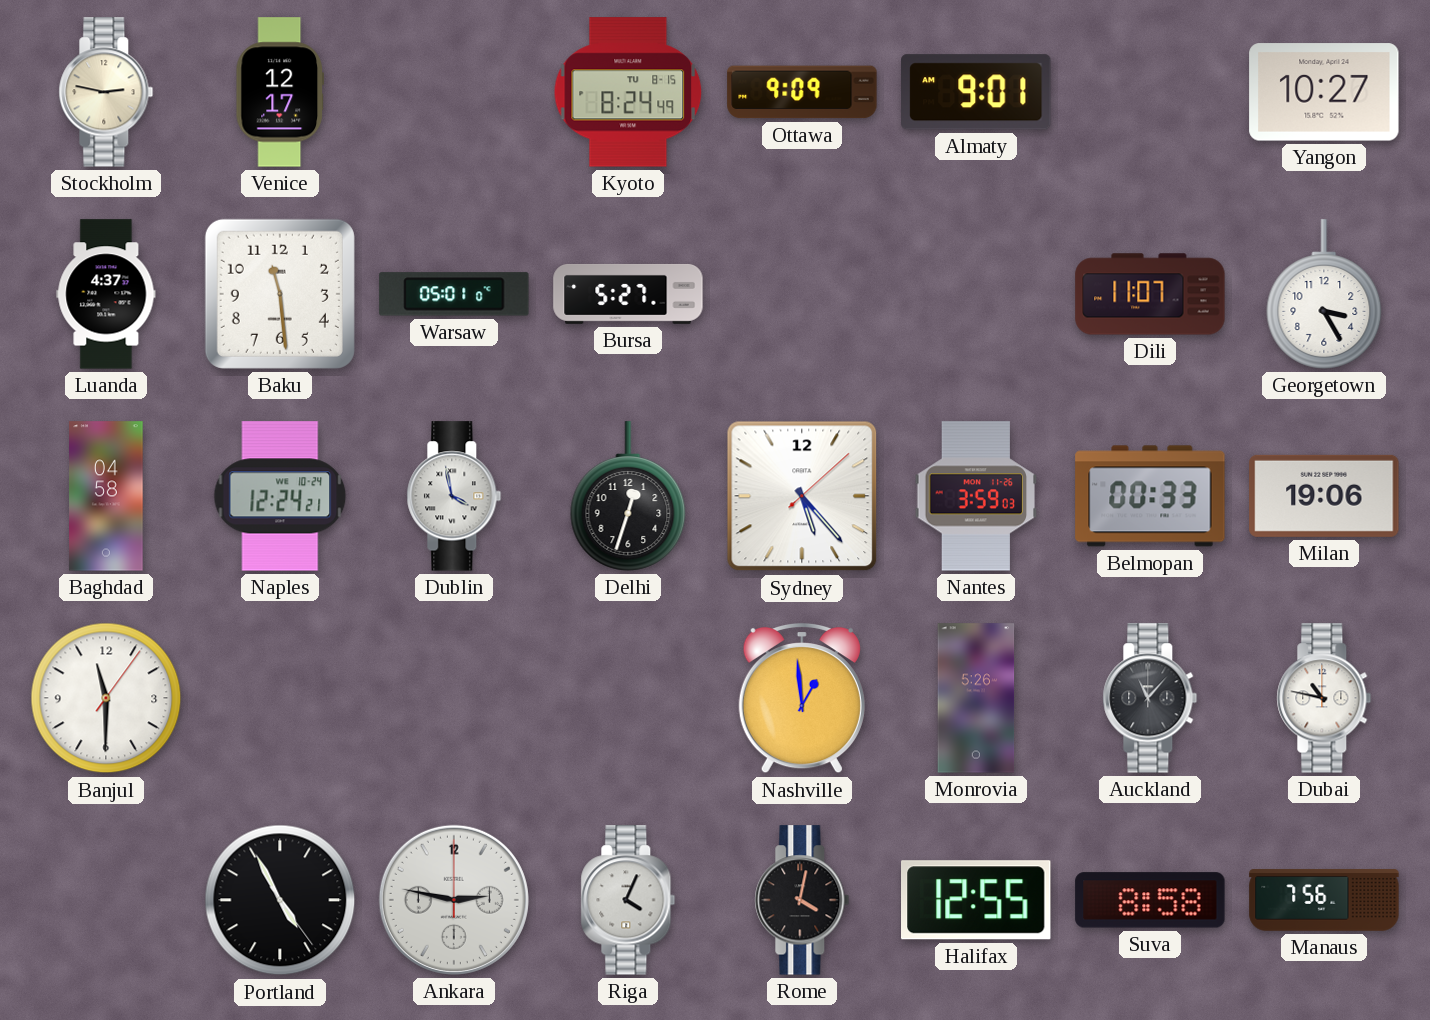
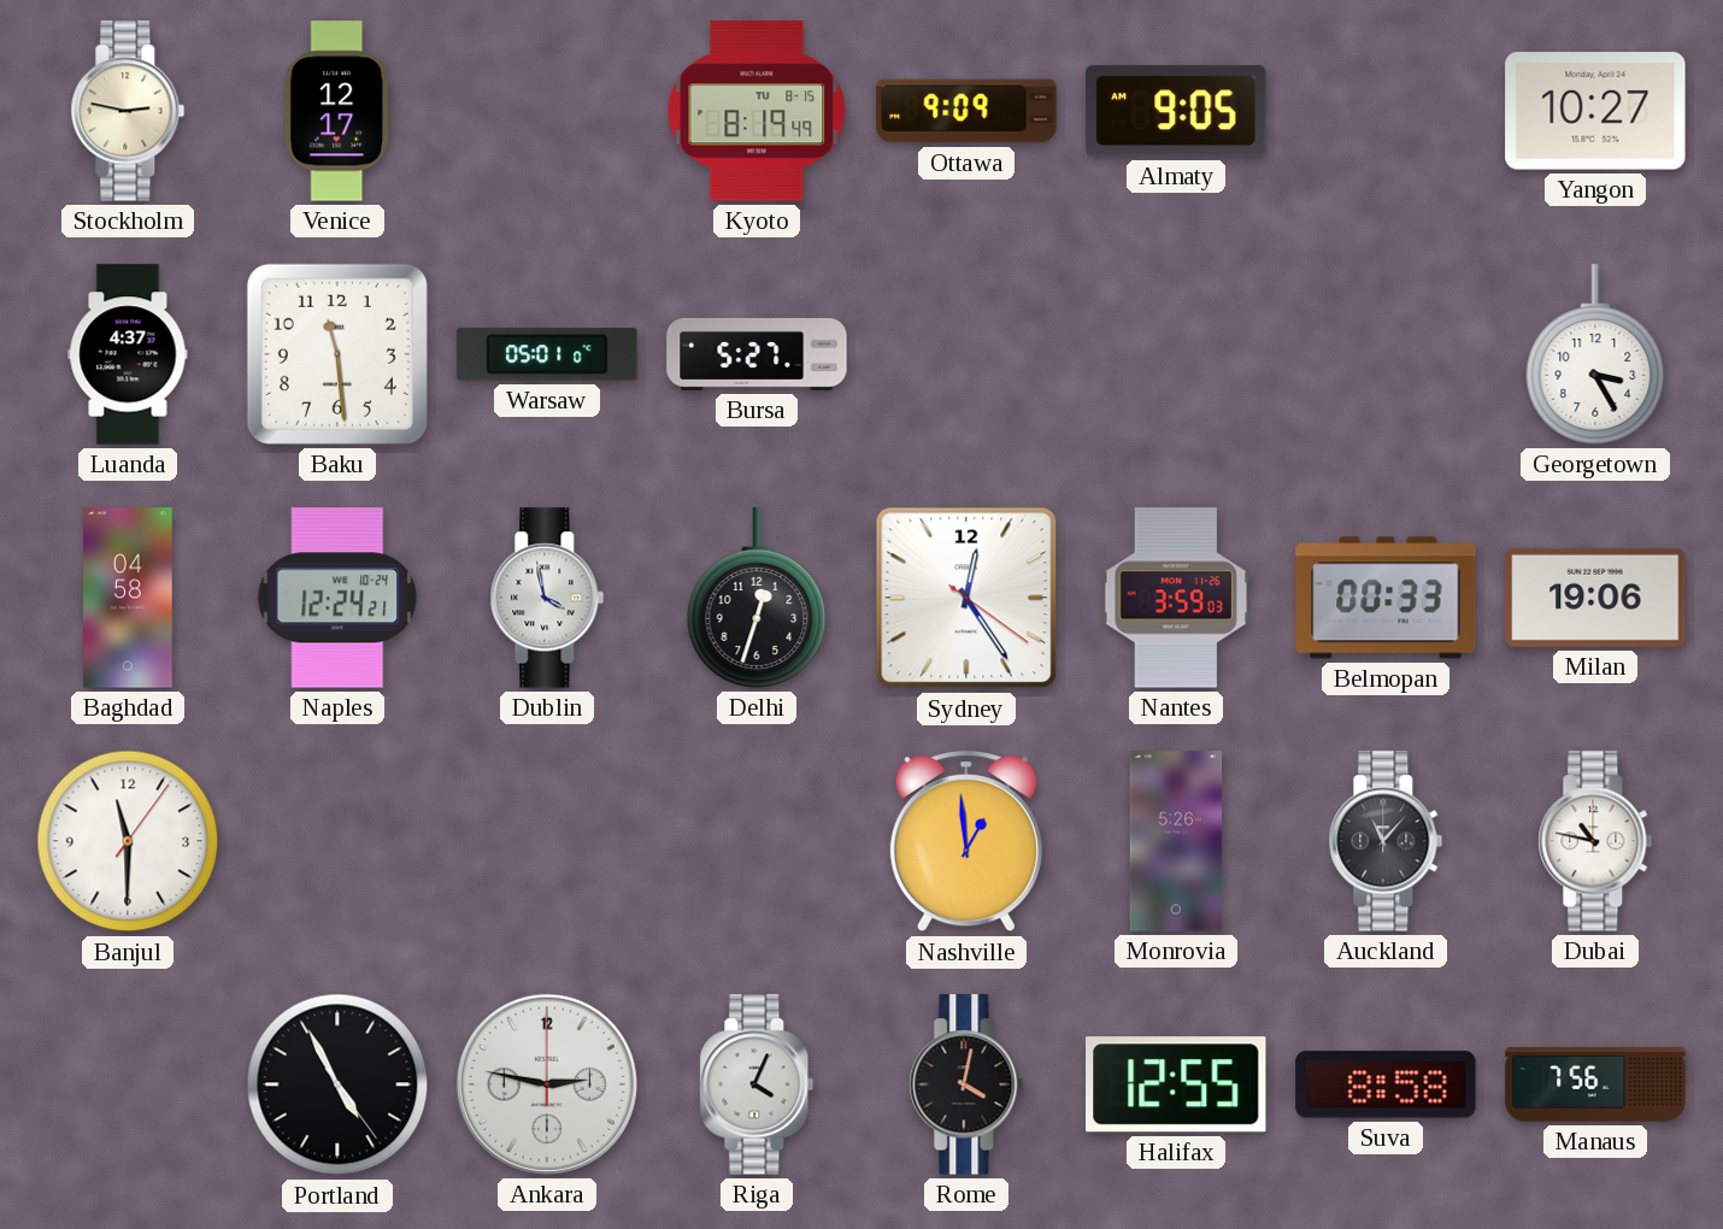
Kyoto: 8:24 -> 8:19
Almaty: 9:01 -> 9:05
Dili: 11:07 -> none
Sydney: 5:23 -> 12:24
